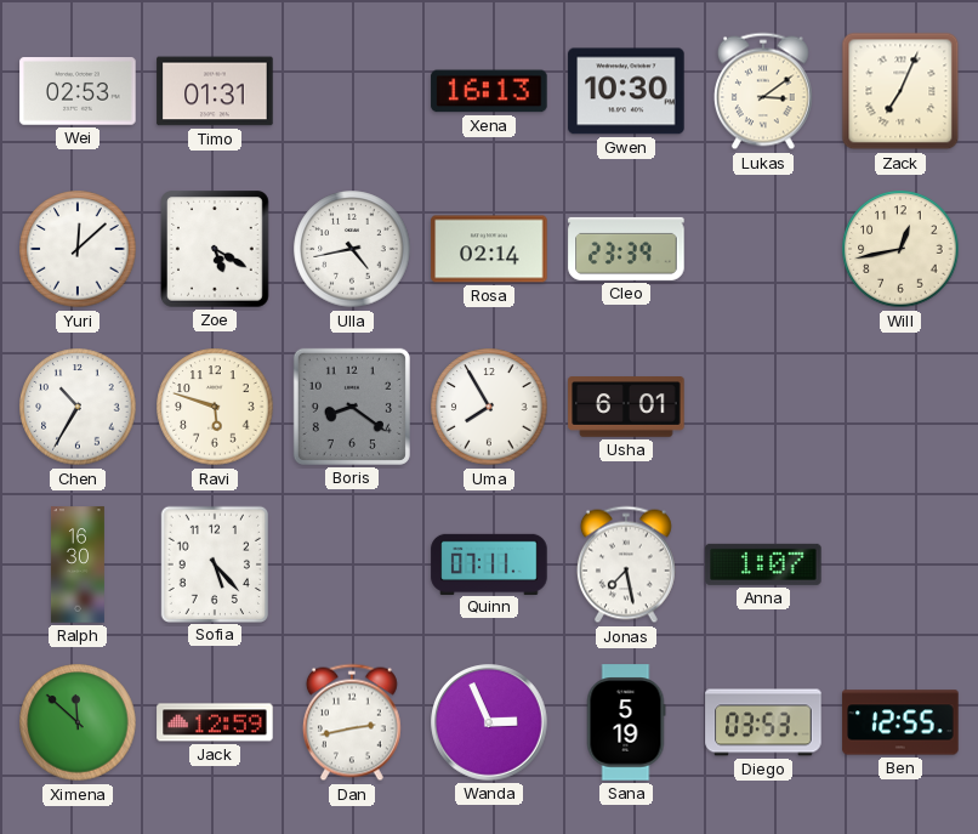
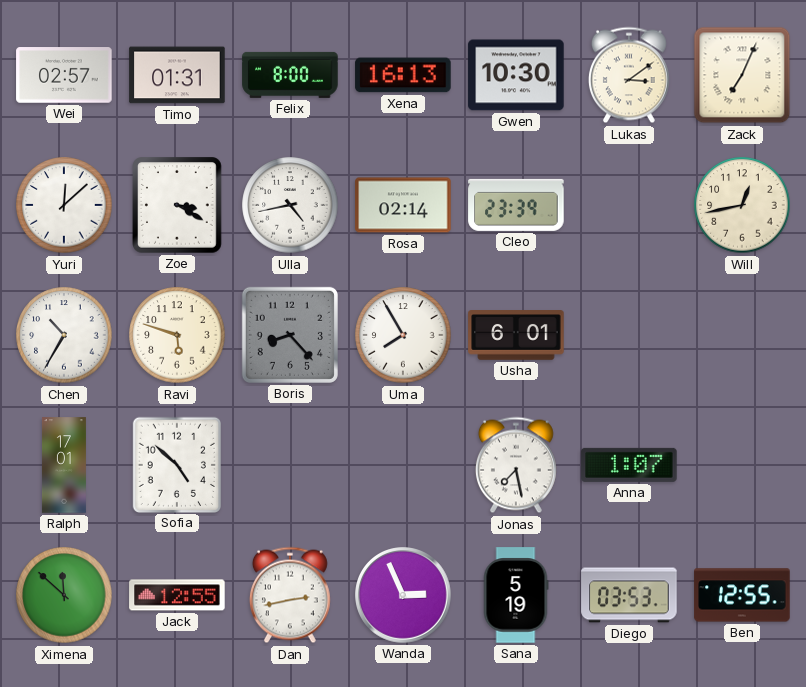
Wei: 02:53 -> 02:57
Felix: none -> 8:00
Zoe: 5:20 -> 3:20
Boris: 8:21 -> 8:23
Ralph: 16:30 -> 17:01
Sofia: 5:23 -> 4:52
Quinn: 07:11 -> none
Jack: 12:59 -> 12:55
